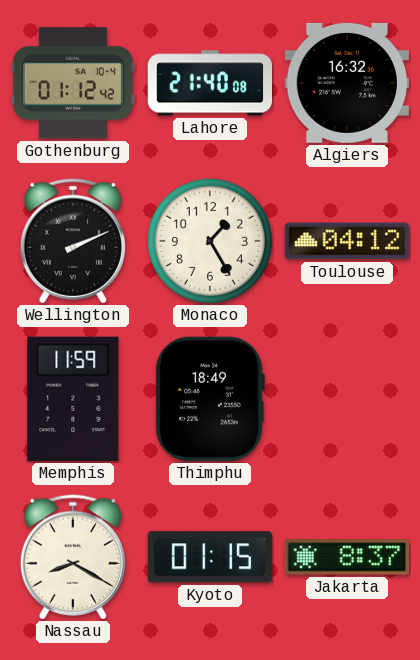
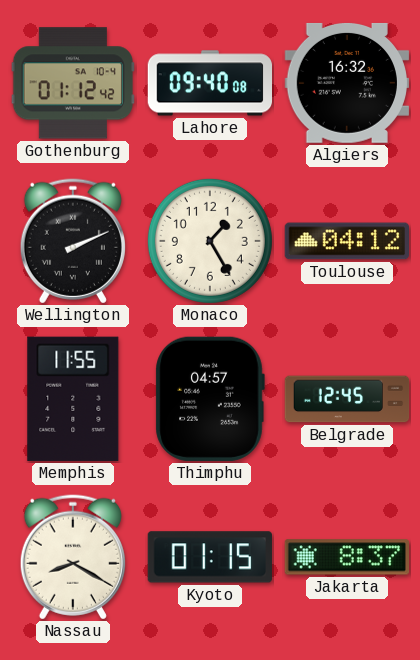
Lahore: 21:40 -> 09:40
Memphis: 11:59 -> 11:55
Thimphu: 18:49 -> 04:57
Belgrade: none -> 12:45
